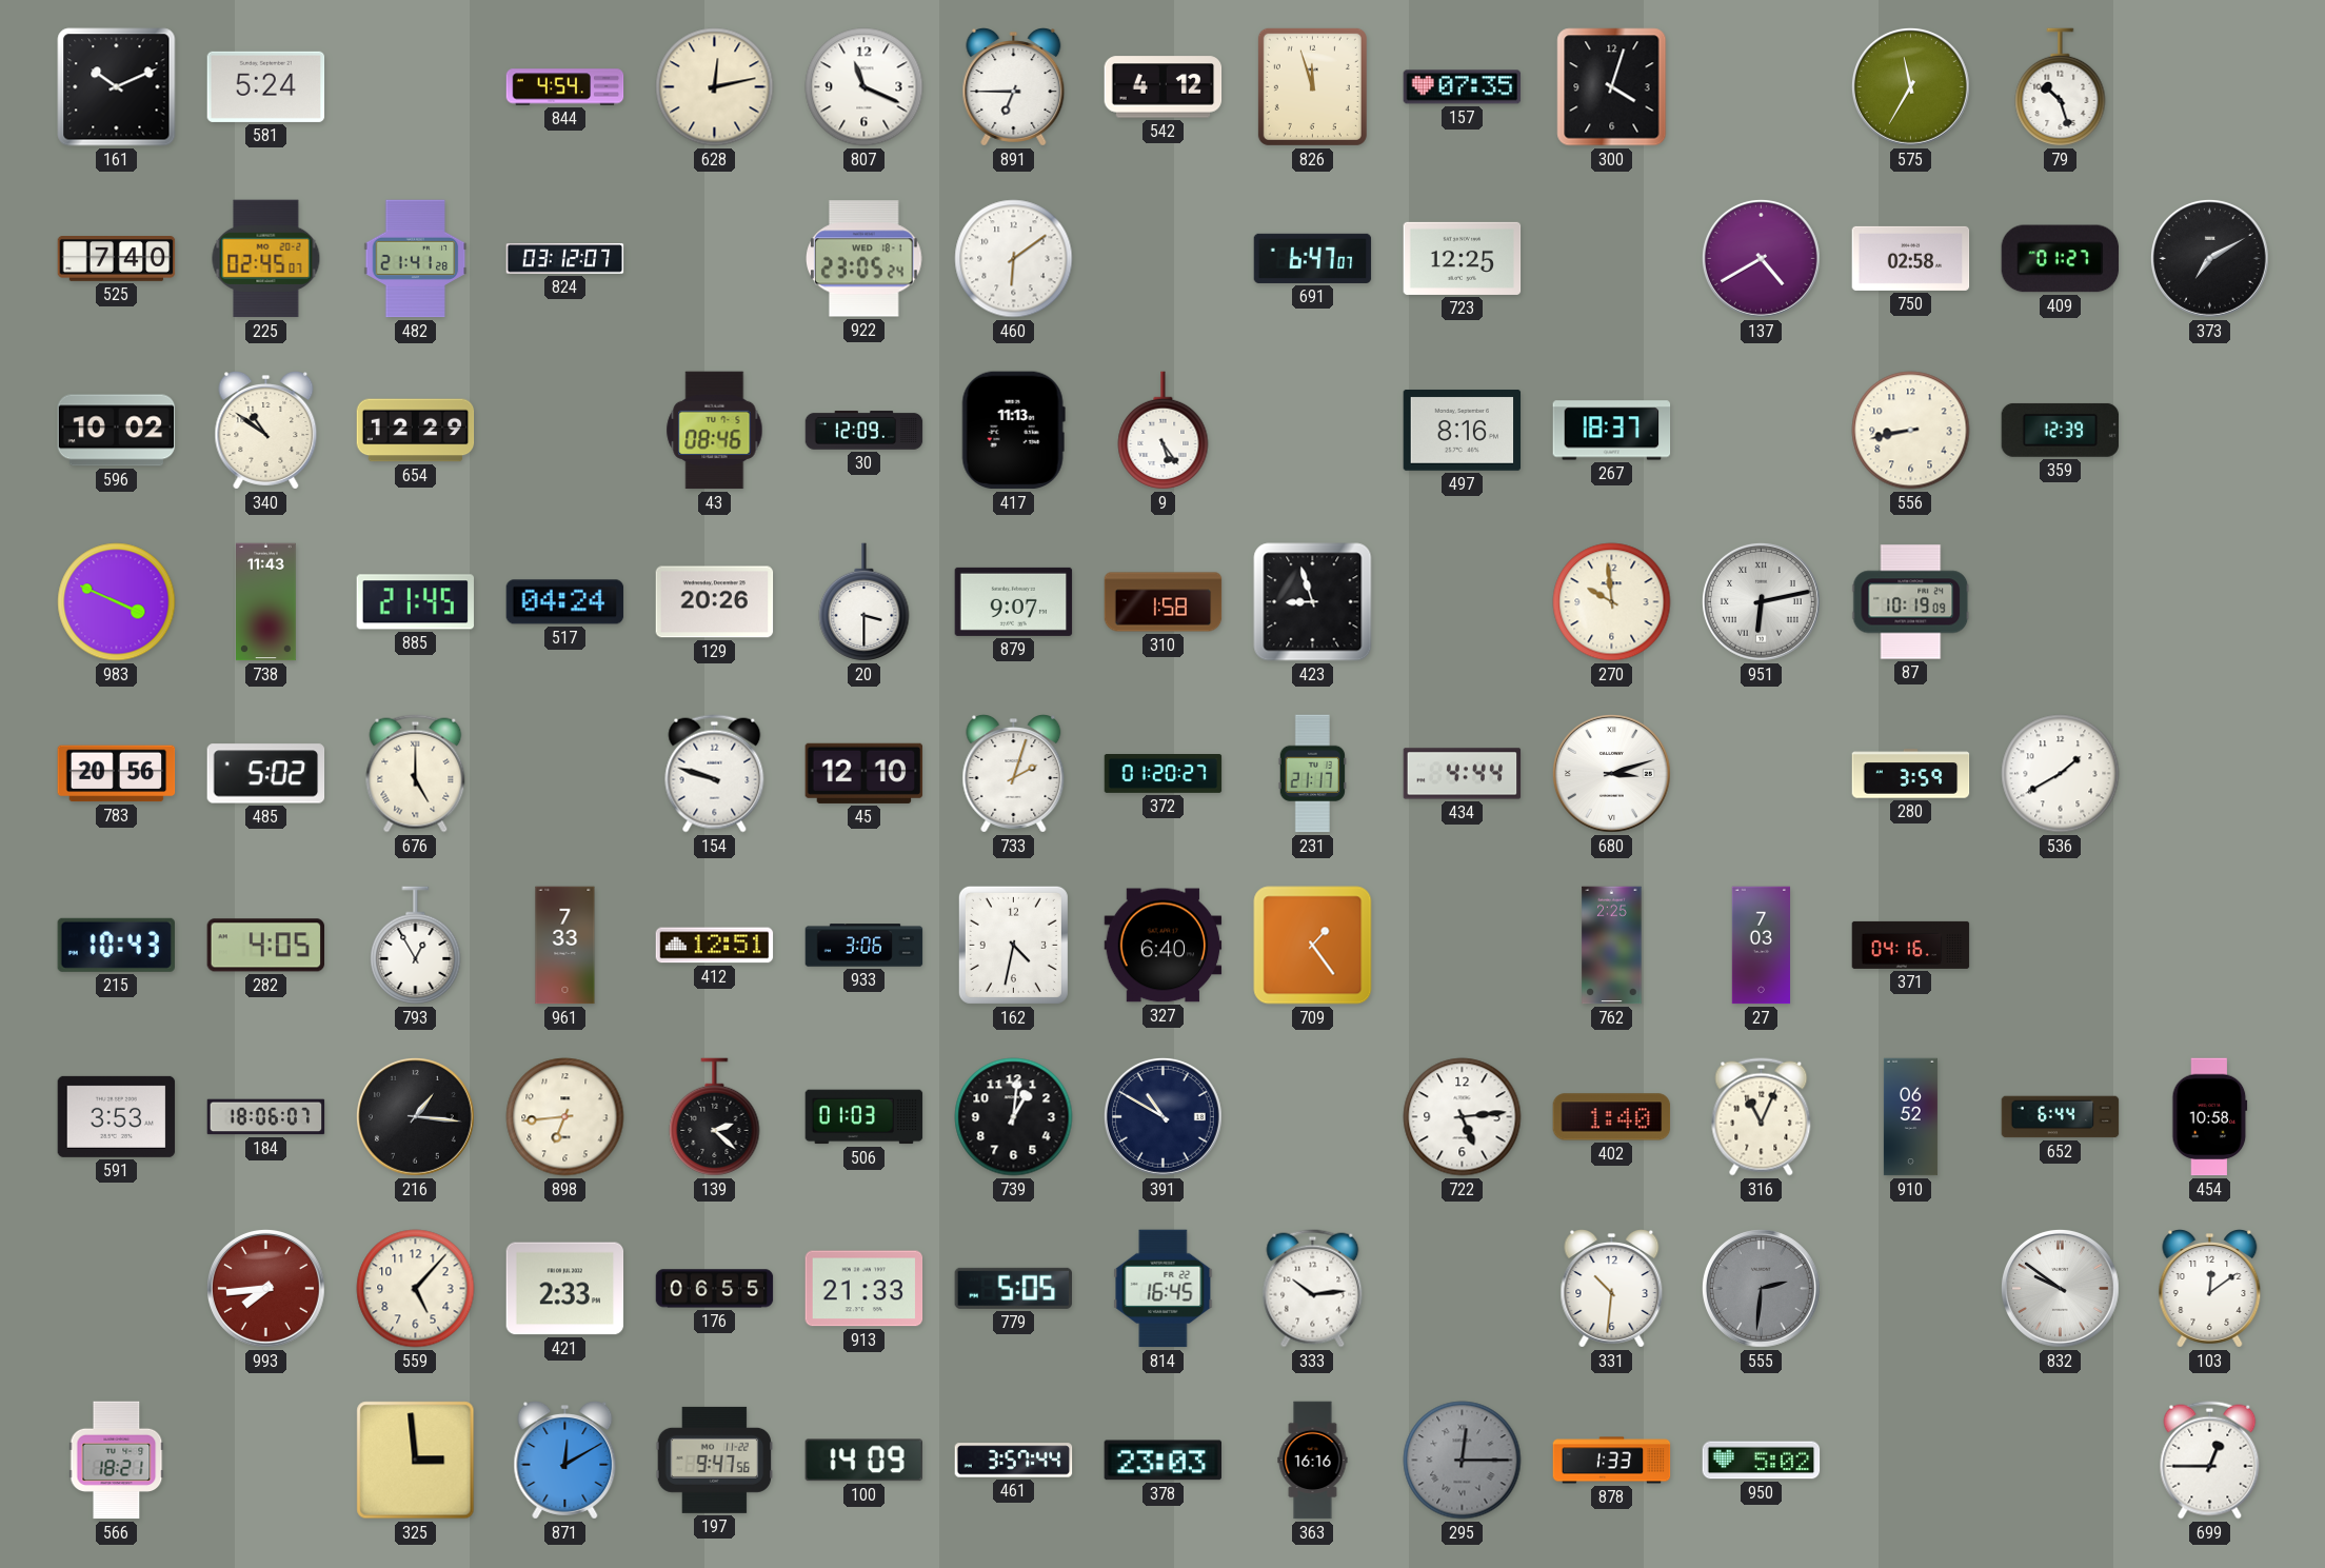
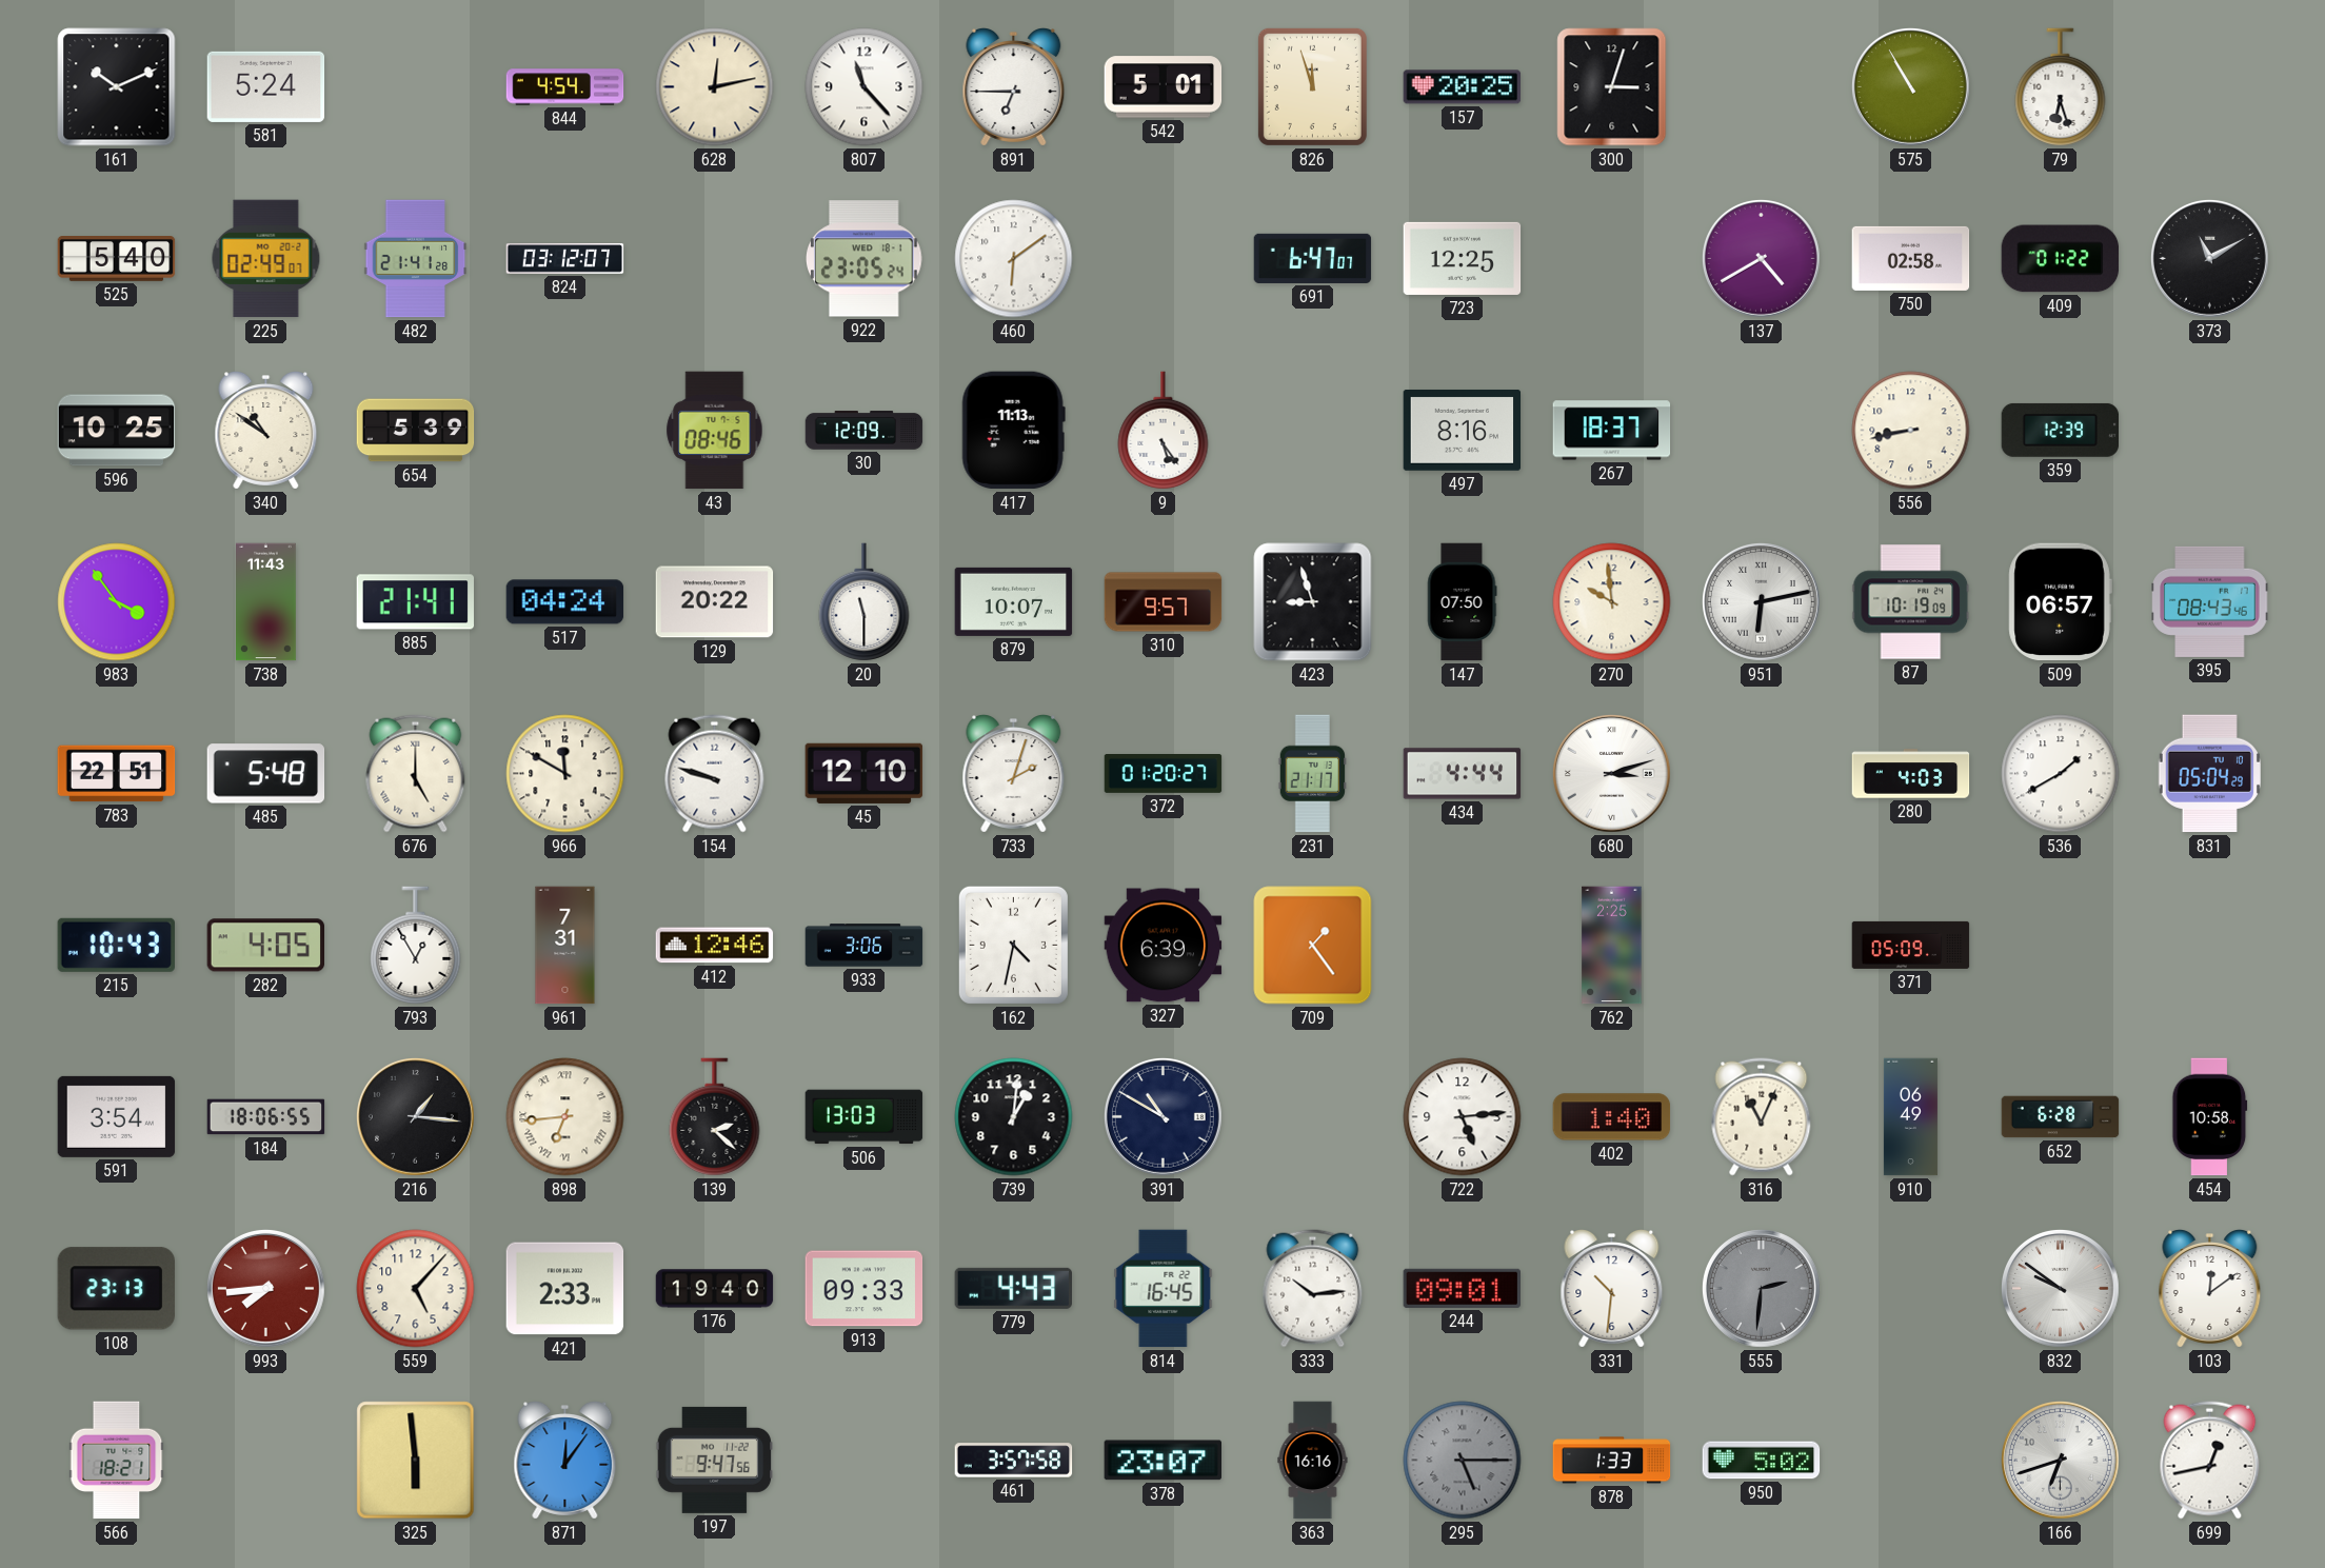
807: 11:19 -> 11:23
542: 4:12 -> 5:01
157: 07:35 -> 20:25
300: 4:03 -> 3:03
575: 11:35 -> 10:55
79: 10:27 -> 6:27
525: 7:40 -> 5:40
225: 02:45 -> 02:49
409: 01:27 -> 01:22
373: 7:10 -> 11:10
596: 10:02 -> 10:25
654: 12:29 -> 5:39
983: 3:49 -> 3:54
885: 21:45 -> 21:41
129: 20:26 -> 20:22
20: 3:30 -> 11:30
879: 9:07 -> 10:07
310: 1:58 -> 9:57
147: none -> 07:50
509: none -> 06:57
395: none -> 08:43
783: 20:56 -> 22:51
485: 5:02 -> 5:48
966: none -> 11:50
280: 3:59 -> 4:03
831: none -> 05:04
961: 7:33 -> 7:31
412: 12:51 -> 12:46
327: 6:40 -> 6:39
27: 7:03 -> none
371: 04:16 -> 05:09
591: 3:53 -> 3:54
184: 18:06:07 -> 18:06:55
898 numerals: Arabic -> Roman
506: 01:03 -> 13:03
910: 06:52 -> 06:49
652: 6:44 -> 6:28
108: none -> 23:13
176: 06:55 -> 19:40
913: 21:33 -> 09:33
779: 5:05 -> 4:43
244: none -> 09:01
325: 2:59 -> 5:59
871: 12:10 -> 12:06
100: 14:09 -> none
461: 3:57:44 -> 3:57:58
378: 23:03 -> 23:07
295: 12:15 -> 5:15
166: none -> 6:42
699: 12:45 -> 12:43
